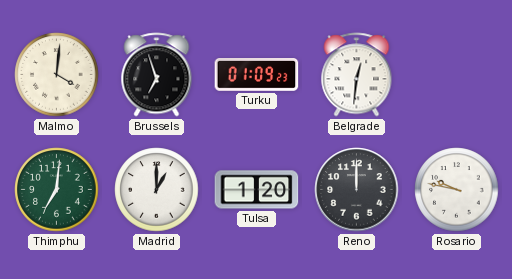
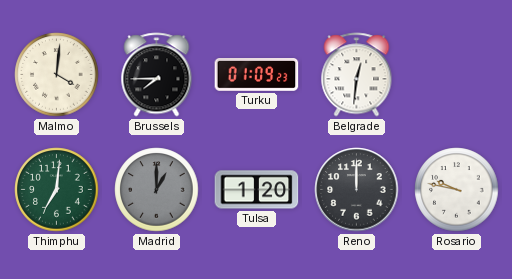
Brussels: 6:57 -> 7:45
Madrid dial: white -> grey
